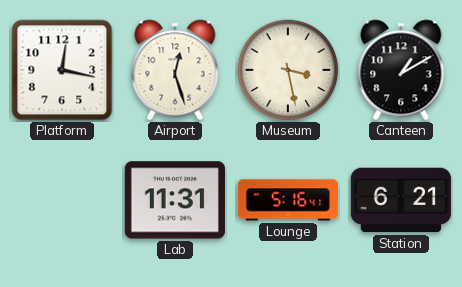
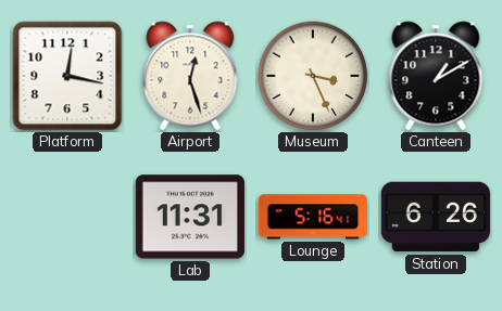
Museum: 3:28 -> 3:26
Station: 6:21 -> 6:26
